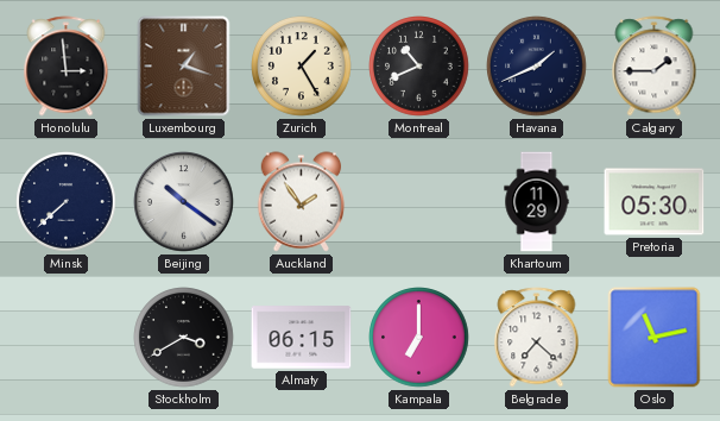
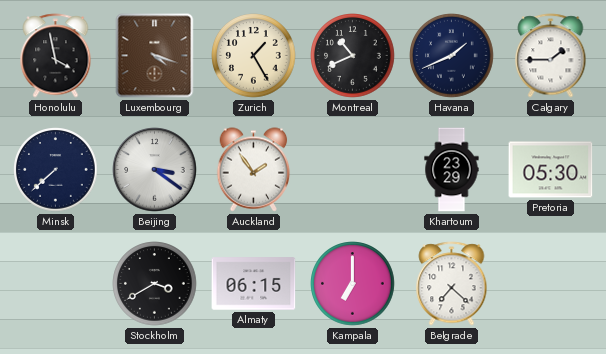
Honolulu: 2:59 -> 3:58
Luxembourg: 1:18 -> 4:18
Beijing: 10:21 -> 3:21
Khartoum: 11:29 -> 23:29
Oslo: 11:13 -> none
